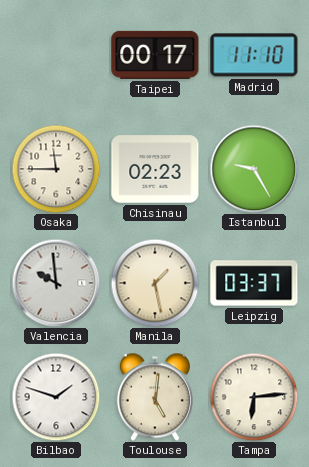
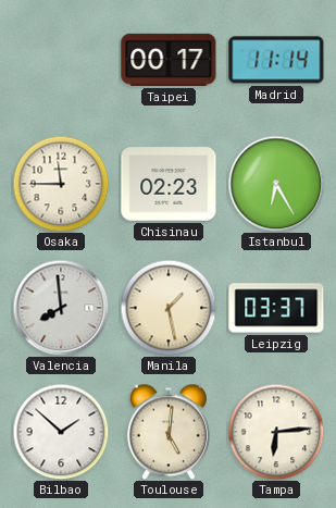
Madrid: 11:10 -> 11:14
Istanbul: 9:25 -> 6:25
Valencia: 9:59 -> 7:59
Bilbao: 1:48 -> 1:52
